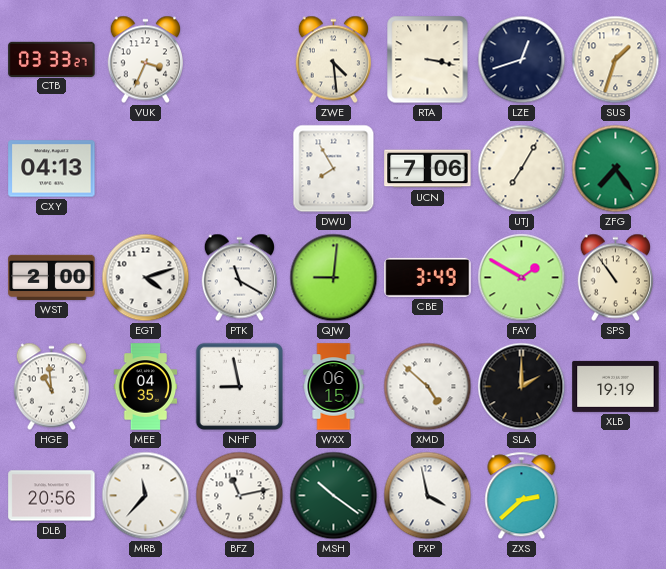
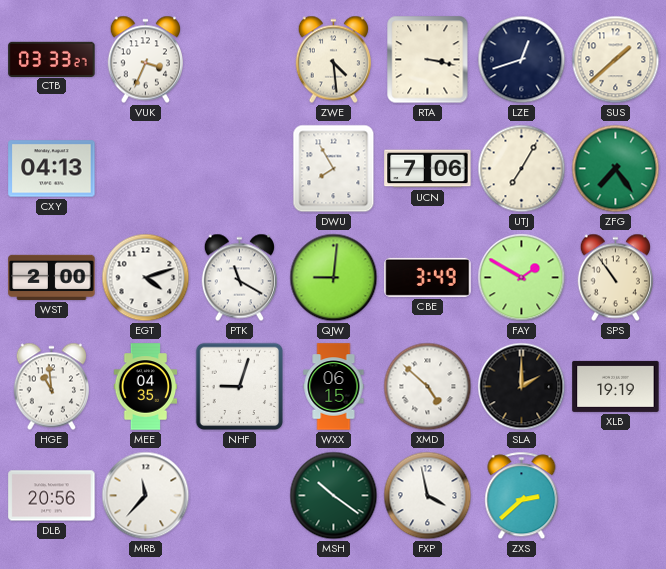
SUS: 1:33 -> 1:38
NHF: 8:58 -> 9:03
BFZ: 11:13 -> none
